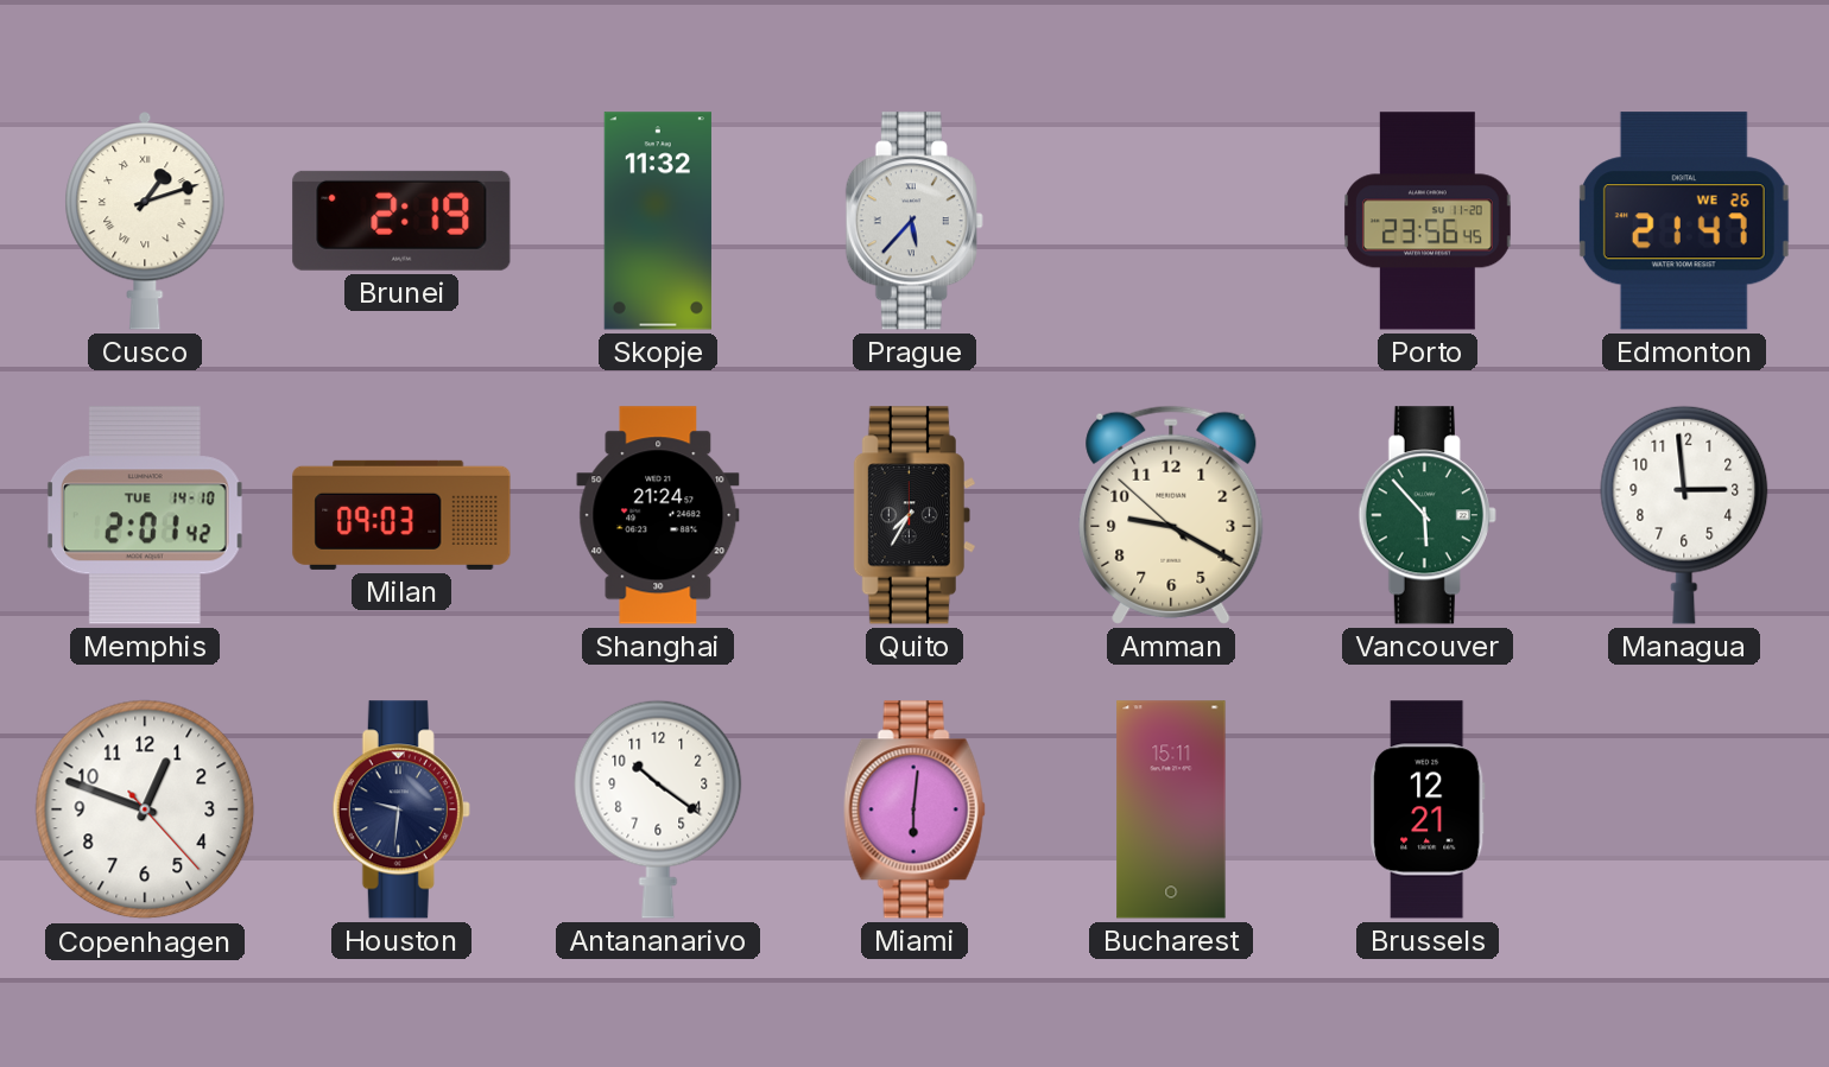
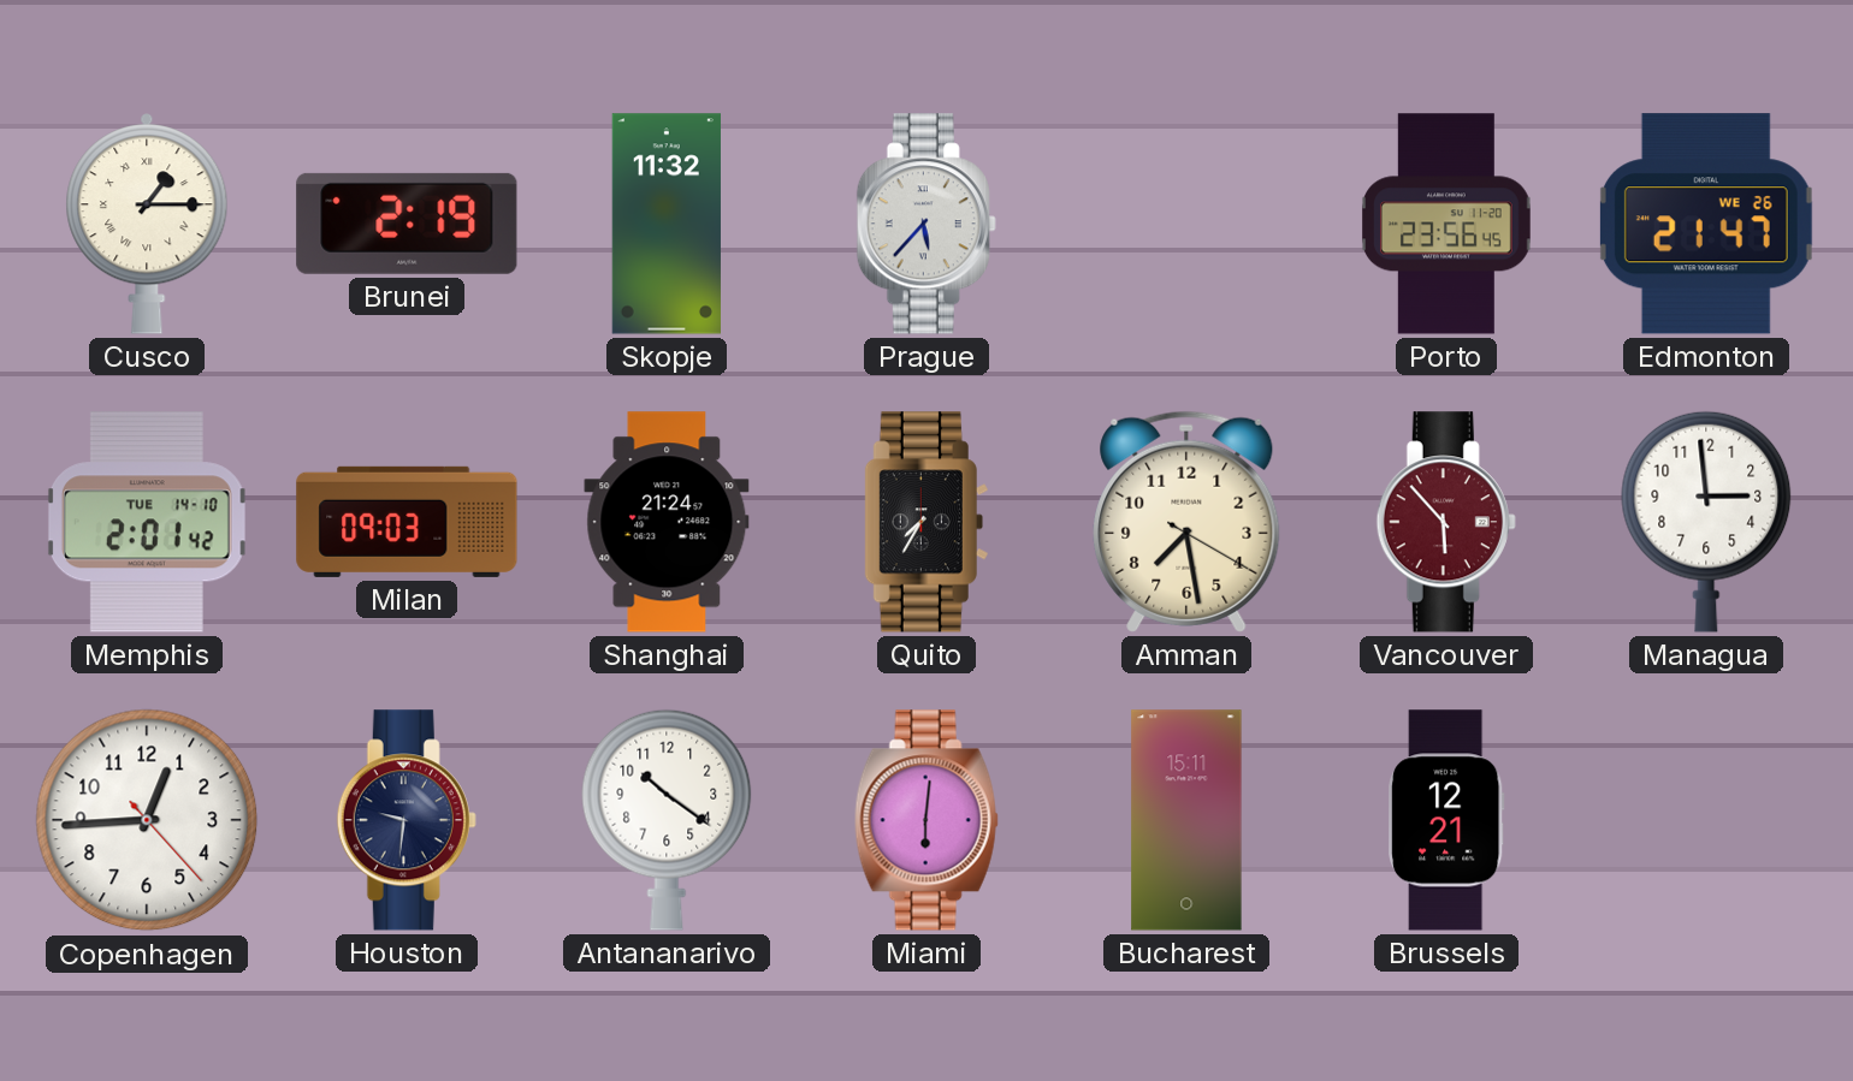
Cusco: 1:12 -> 1:15
Amman: 9:19 -> 7:28
Vancouver dial: green -> burgundy
Copenhagen: 12:48 -> 12:44
